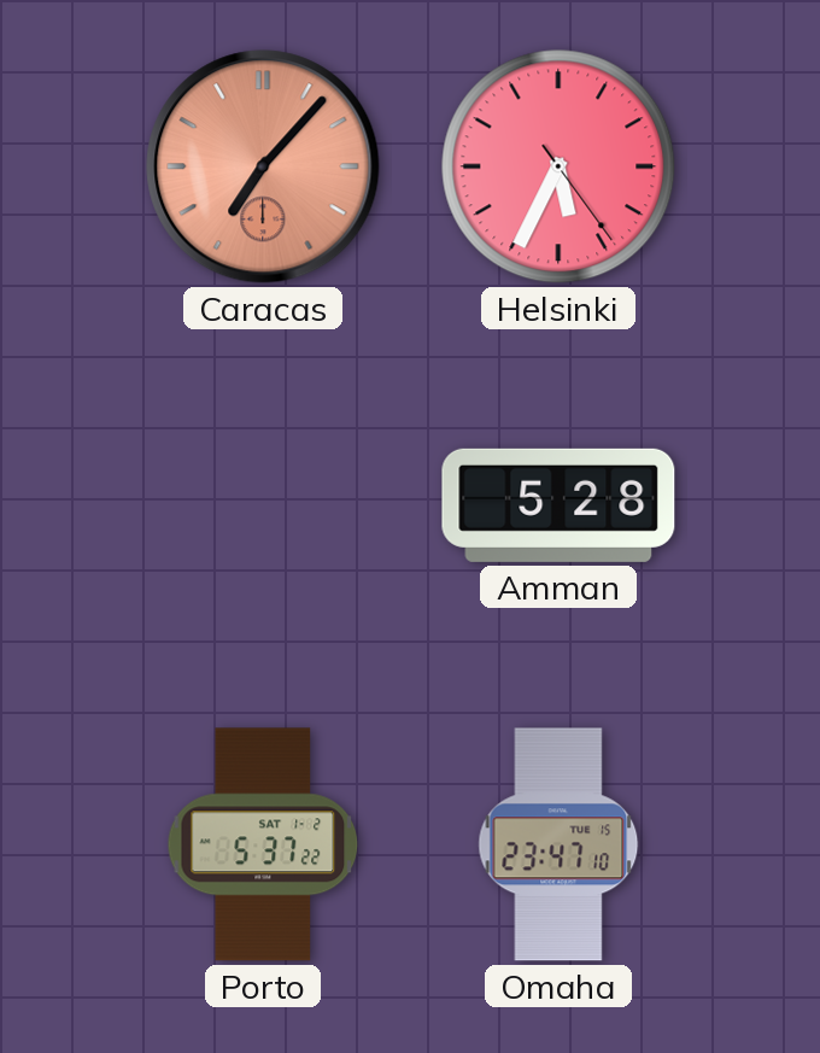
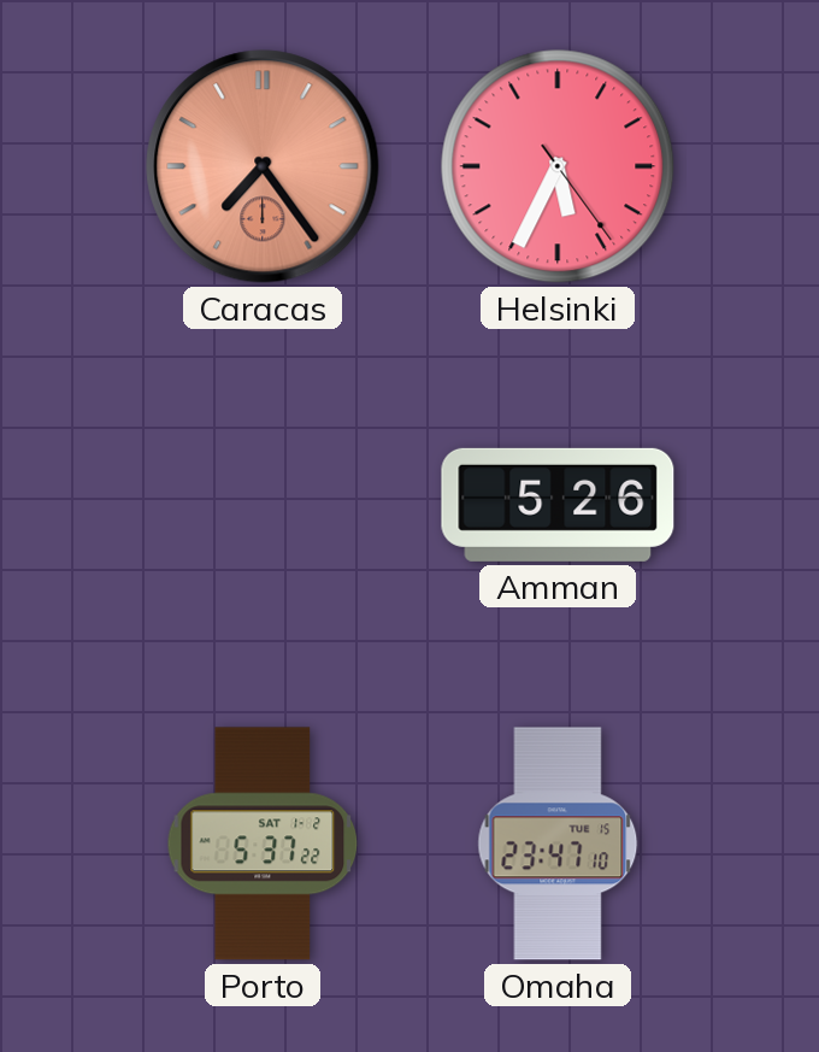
Caracas: 7:07 -> 7:24
Amman: 5:28 -> 5:26
